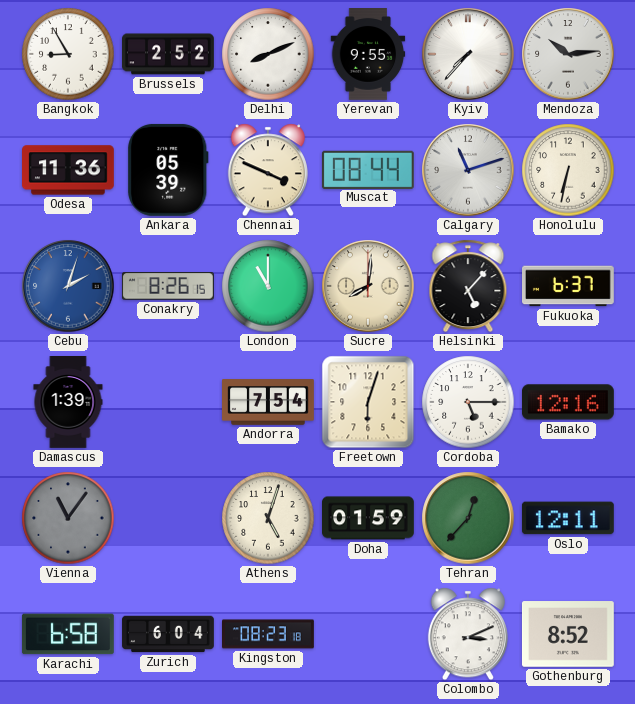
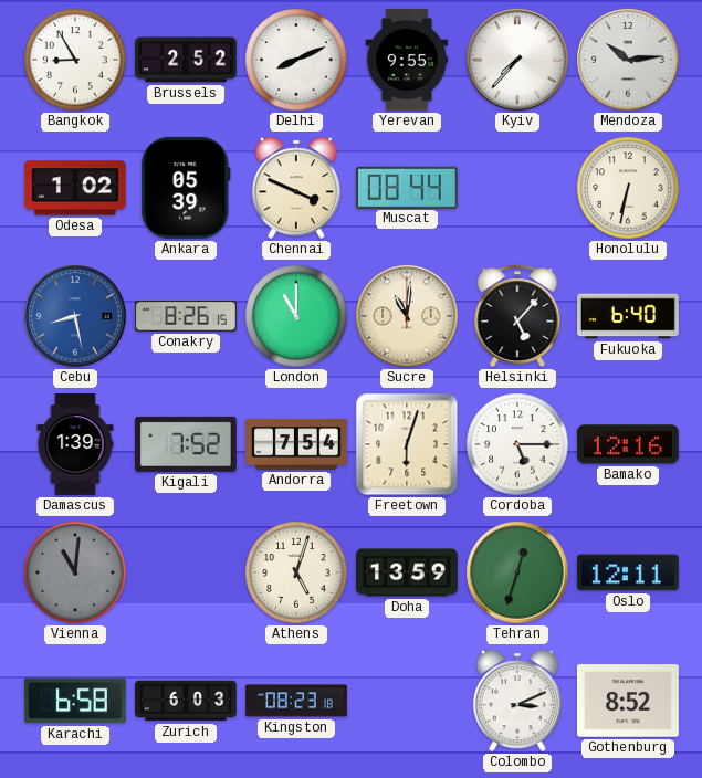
Odesa: 11:36 -> 1:02
Calgary: 11:12 -> none
Cebu: 2:03 -> 8:28
Sucre: 8:01 -> 11:01
Fukuoka: 6:37 -> 6:40
Kigali: none -> 7:52
Vienna: 11:06 -> 11:01
Doha: 01:59 -> 13:59
Tehran: 12:37 -> 12:33
Zurich: 6:04 -> 6:03
